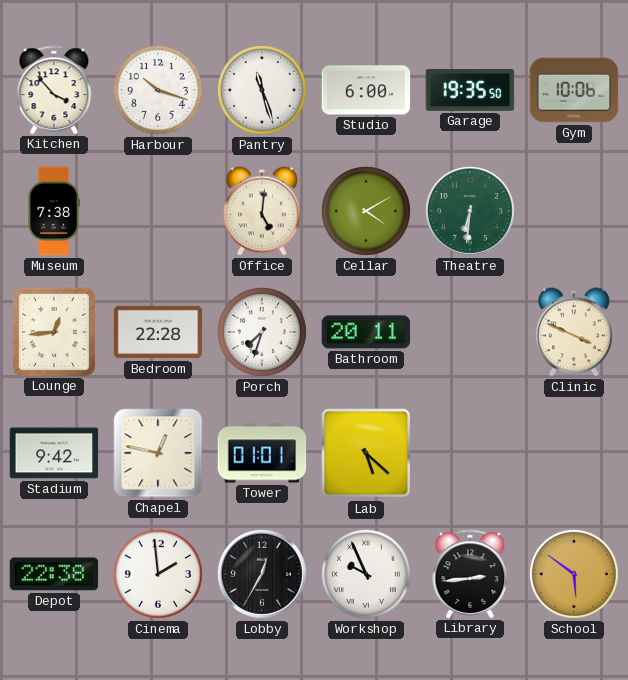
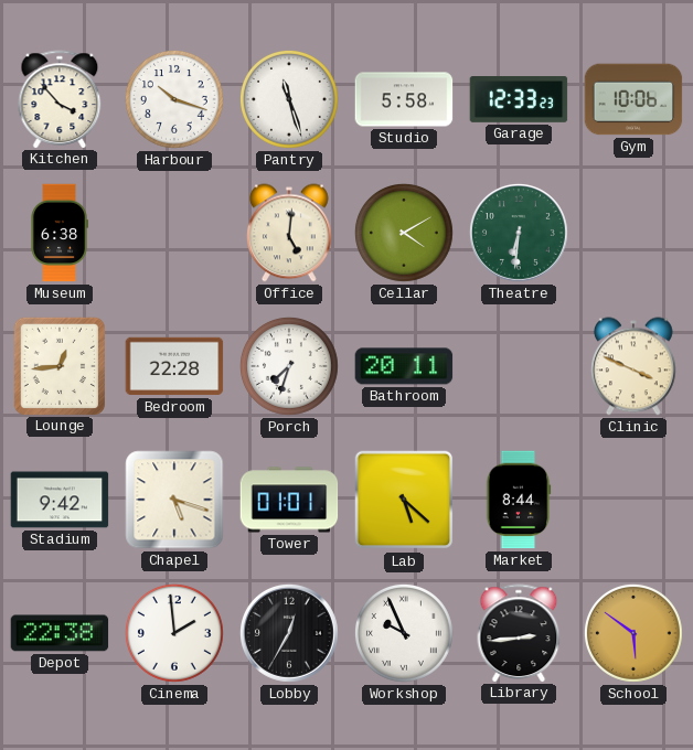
Studio: 6:00 -> 5:58
Garage: 19:35 -> 12:33
Museum: 7:38 -> 6:38
Chapel: 12:47 -> 5:18
Market: none -> 8:44
